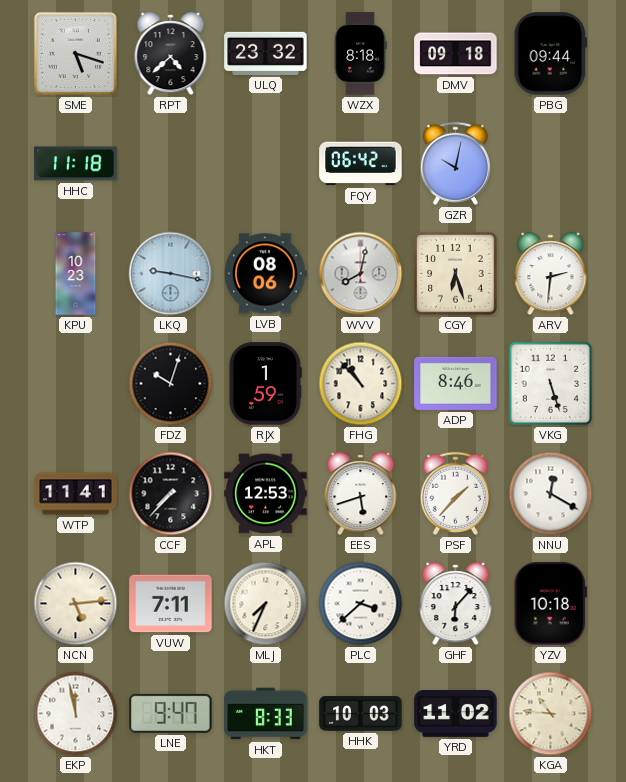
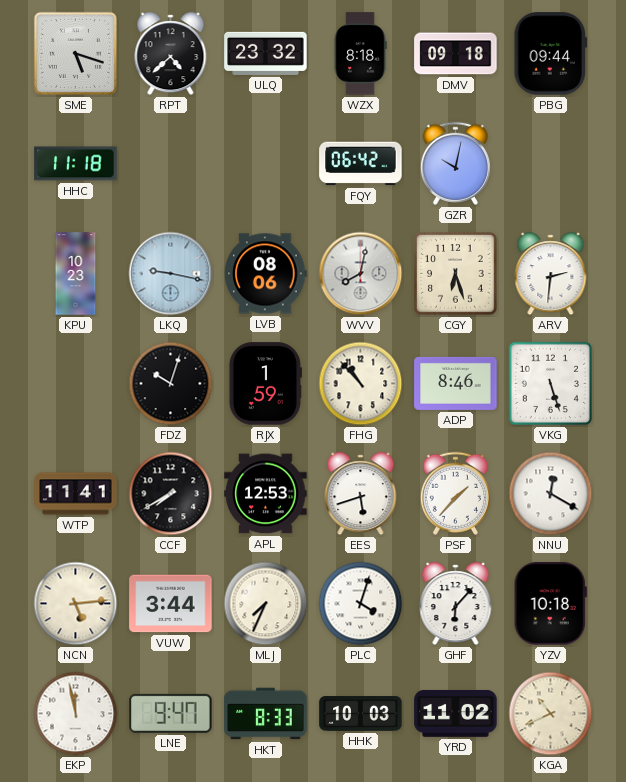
CCF: 7:37 -> 7:40
VUW: 7:11 -> 3:44
PLC: 3:38 -> 4:03
KGA: 10:46 -> 10:41
